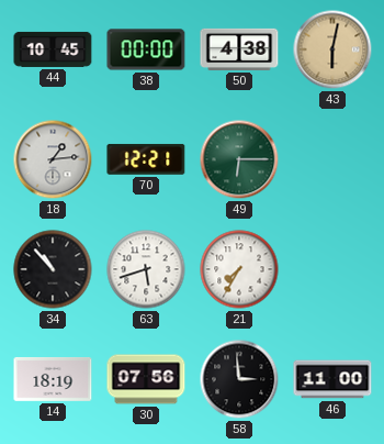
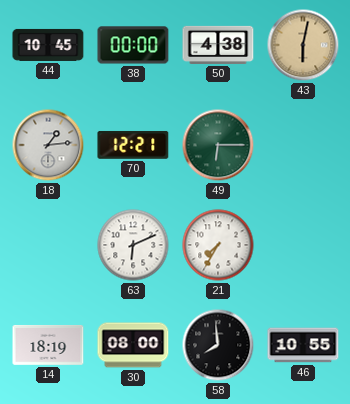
34: 10:53 -> none
63: 5:42 -> 6:11
30: 07:56 -> 08:00
58: 2:59 -> 7:59
46: 11:00 -> 10:55
